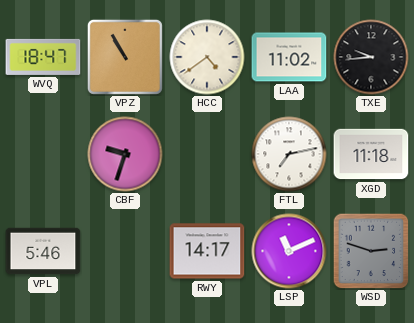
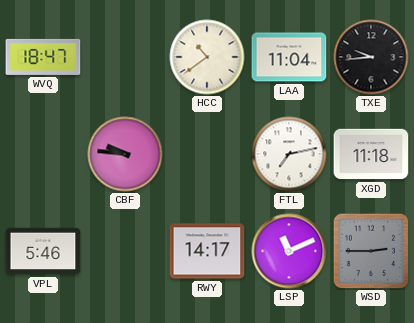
VPZ: 10:55 -> none
HCC: 4:39 -> 10:39
LAA: 11:02 -> 11:04
CBF: 9:33 -> 9:46
WSD: 2:48 -> 2:45
